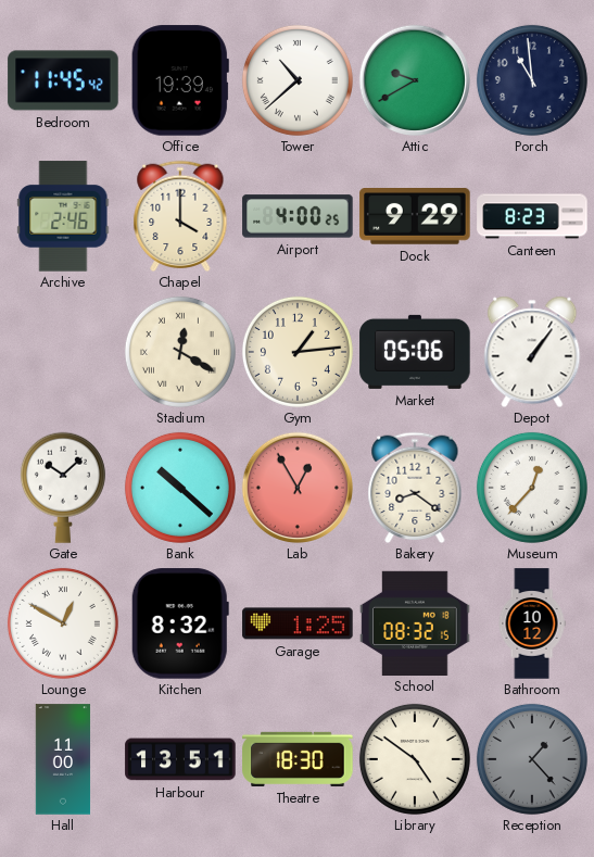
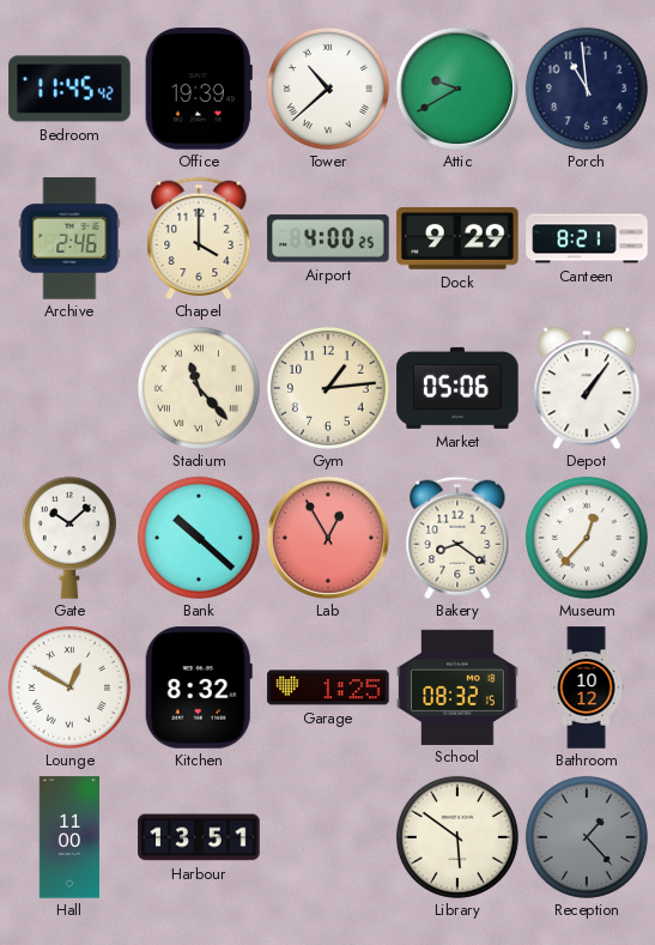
Canteen: 8:23 -> 8:21
Stadium: 12:20 -> 11:23
Theatre: 18:30 -> none
Library: 4:51 -> 5:51
